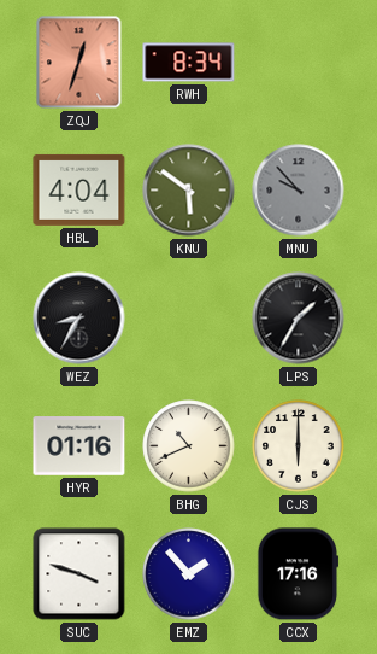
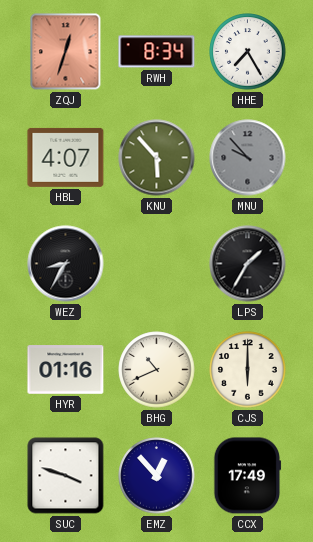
HHE: none -> 7:25
HBL: 4:04 -> 4:07
KNU: 5:51 -> 5:53
EMZ: 1:53 -> 12:53
CCX: 17:16 -> 17:49
